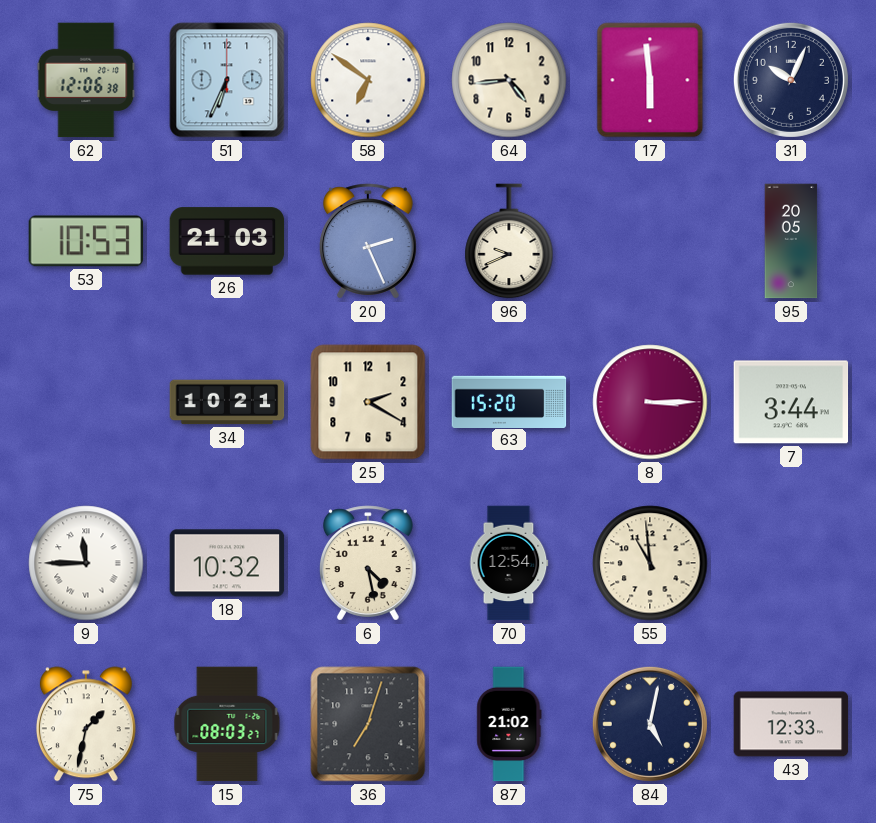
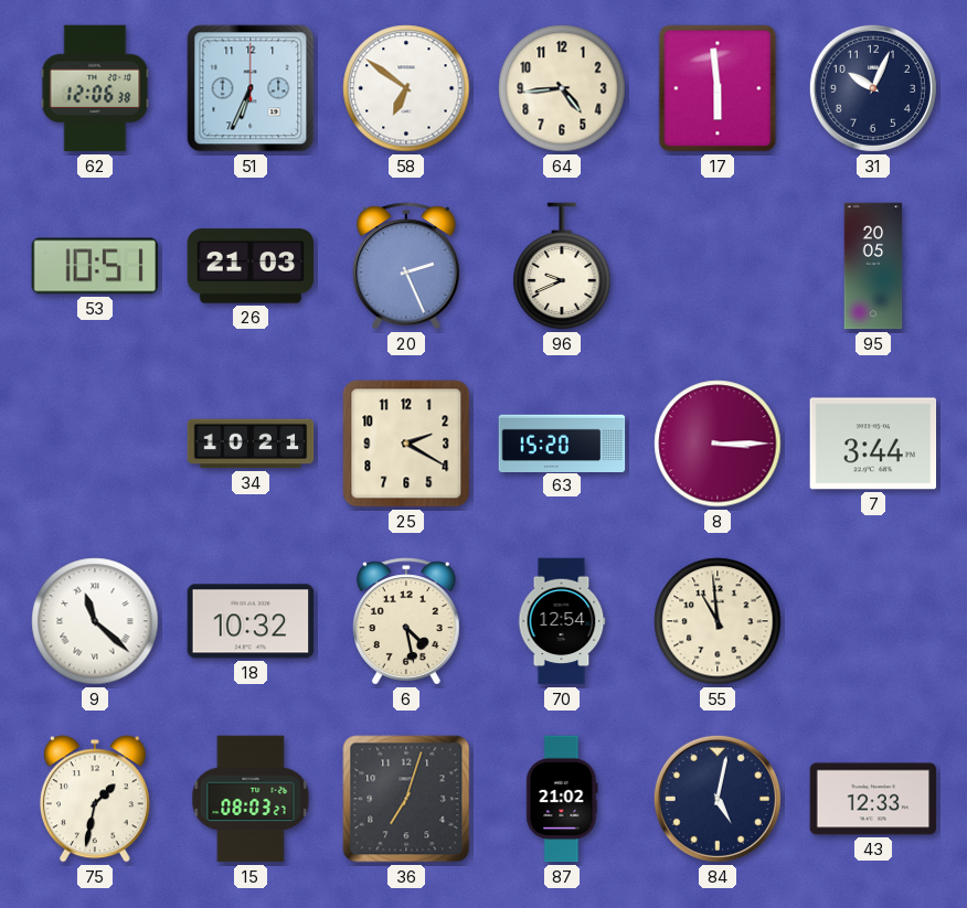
53: 10:53 -> 10:51
9: 11:45 -> 11:22
